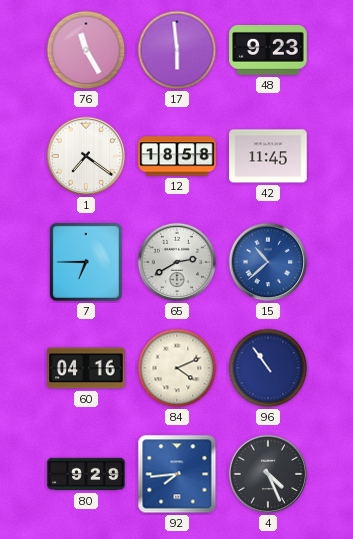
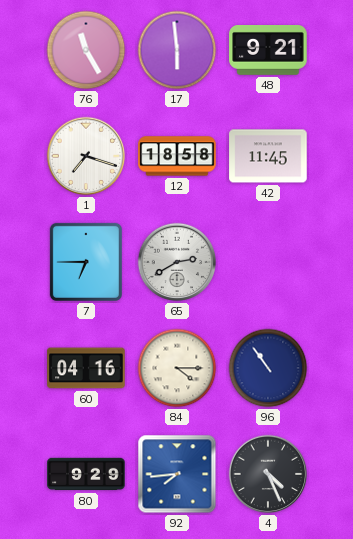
48: 9:23 -> 9:21
1: 7:21 -> 7:18
15: 10:38 -> none
84: 4:11 -> 4:15
